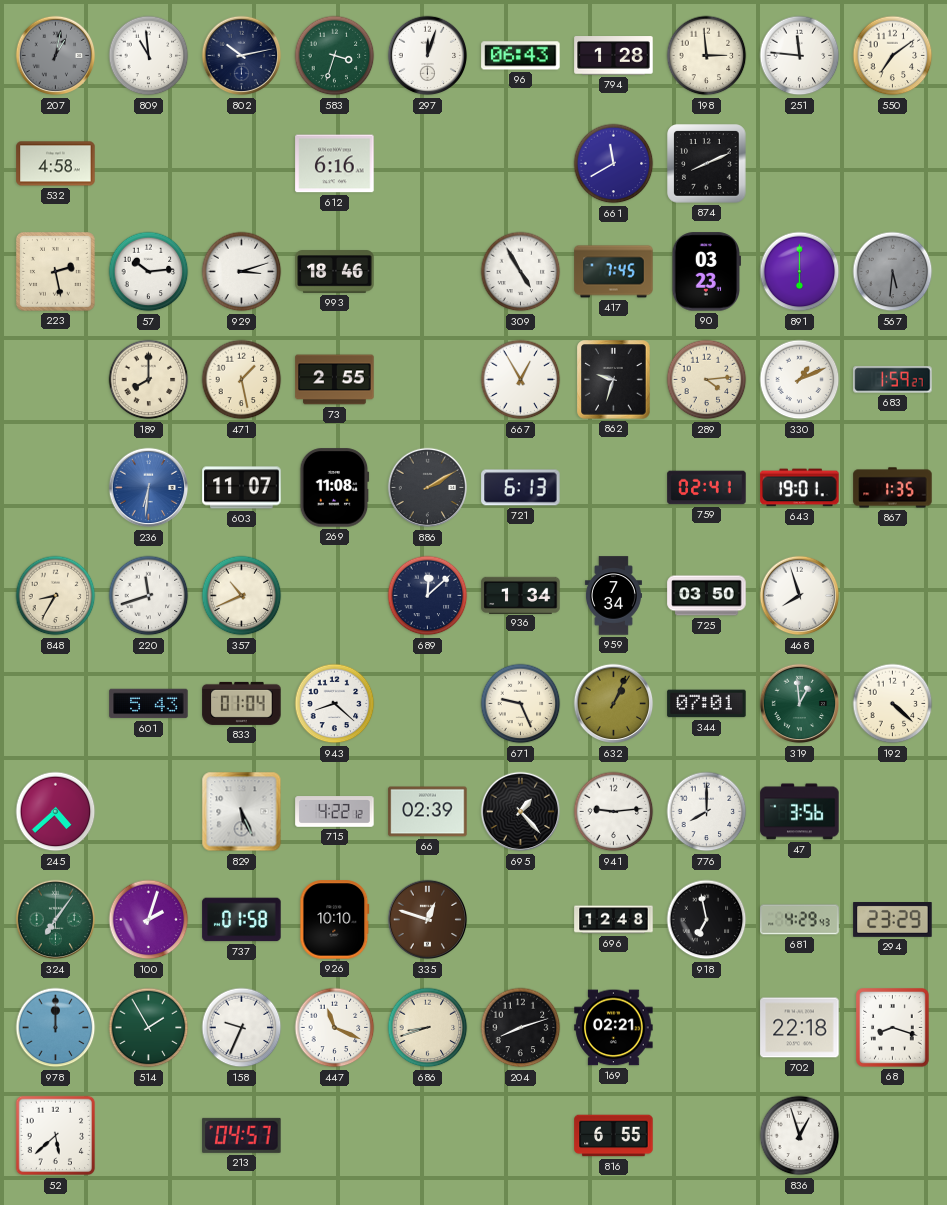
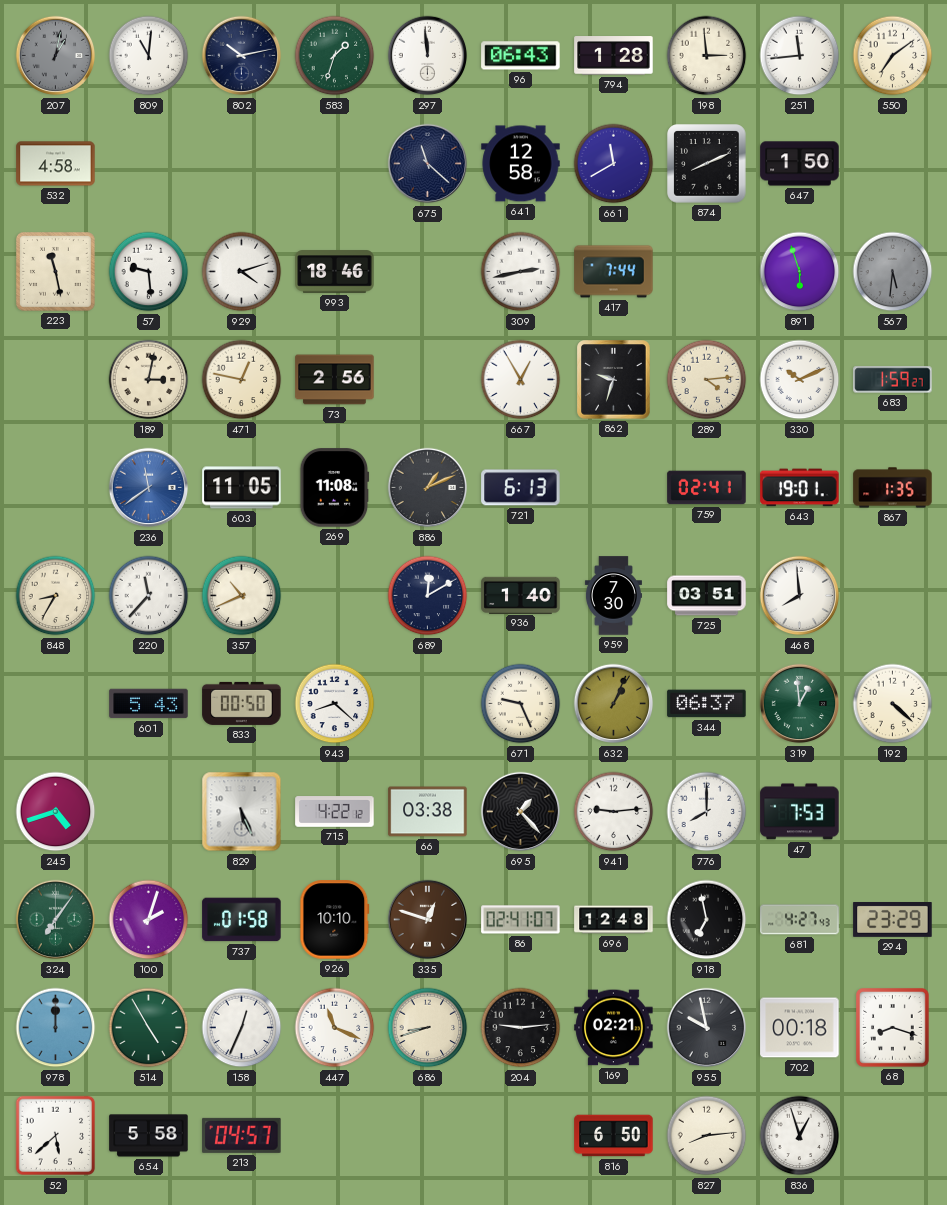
809: 10:59 -> 11:01
583: 3:33 -> 1:33
297: 12:03 -> 11:59
251: 11:46 -> 11:44
612: 6:16 -> none
675: none -> 11:22
641: none -> 12:58
647: none -> 1:50
223: 2:28 -> 11:28
57: 10:14 -> 9:29
929: 3:12 -> 4:12
309: 4:55 -> 2:43
417: 7:45 -> 7:44
90: 03:23 -> none
891: 6:00 -> 5:57
189: 8:00 -> 3:02
471: 1:28 -> 12:47
73: 2:55 -> 2:56
330: 1:11 -> 10:11
236: 6:31 -> 11:39
603: 11:07 -> 11:05
886: 2:10 -> 1:11
220: 11:42 -> 11:37
689: 12:08 -> 12:10
936: 1:34 -> 1:40
959: 7:34 -> 7:30
725: 03:50 -> 03:51
468: 7:57 -> 7:59
833: 01:04 -> 00:50
344: 07:01 -> 06:37
245: 4:38 -> 4:42
66: 02:39 -> 03:38
47: 3:56 -> 7:53
86: none -> 02:41
681: 4:29 -> 4:27
514: 1:55 -> 4:55
158: 9:34 -> 12:34
204: 8:12 -> 9:14
955: none -> 9:58
702: 22:18 -> 00:18
654: none -> 5:58
816: 6:55 -> 6:50
827: none -> 8:14
